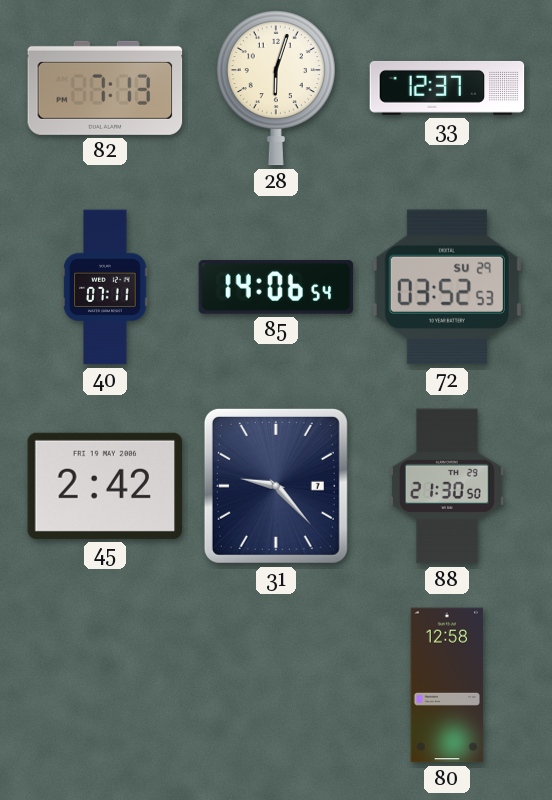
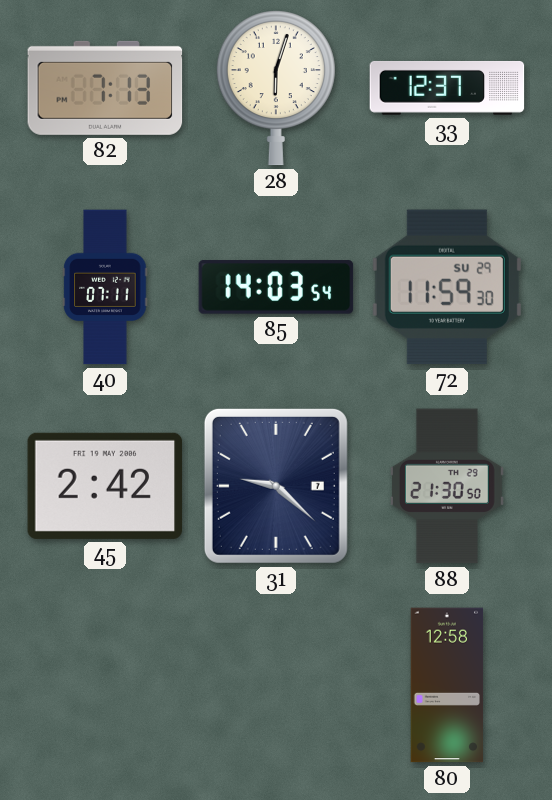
85: 14:06 -> 14:03
72: 03:52 -> 11:59
31: 9:23 -> 9:22
